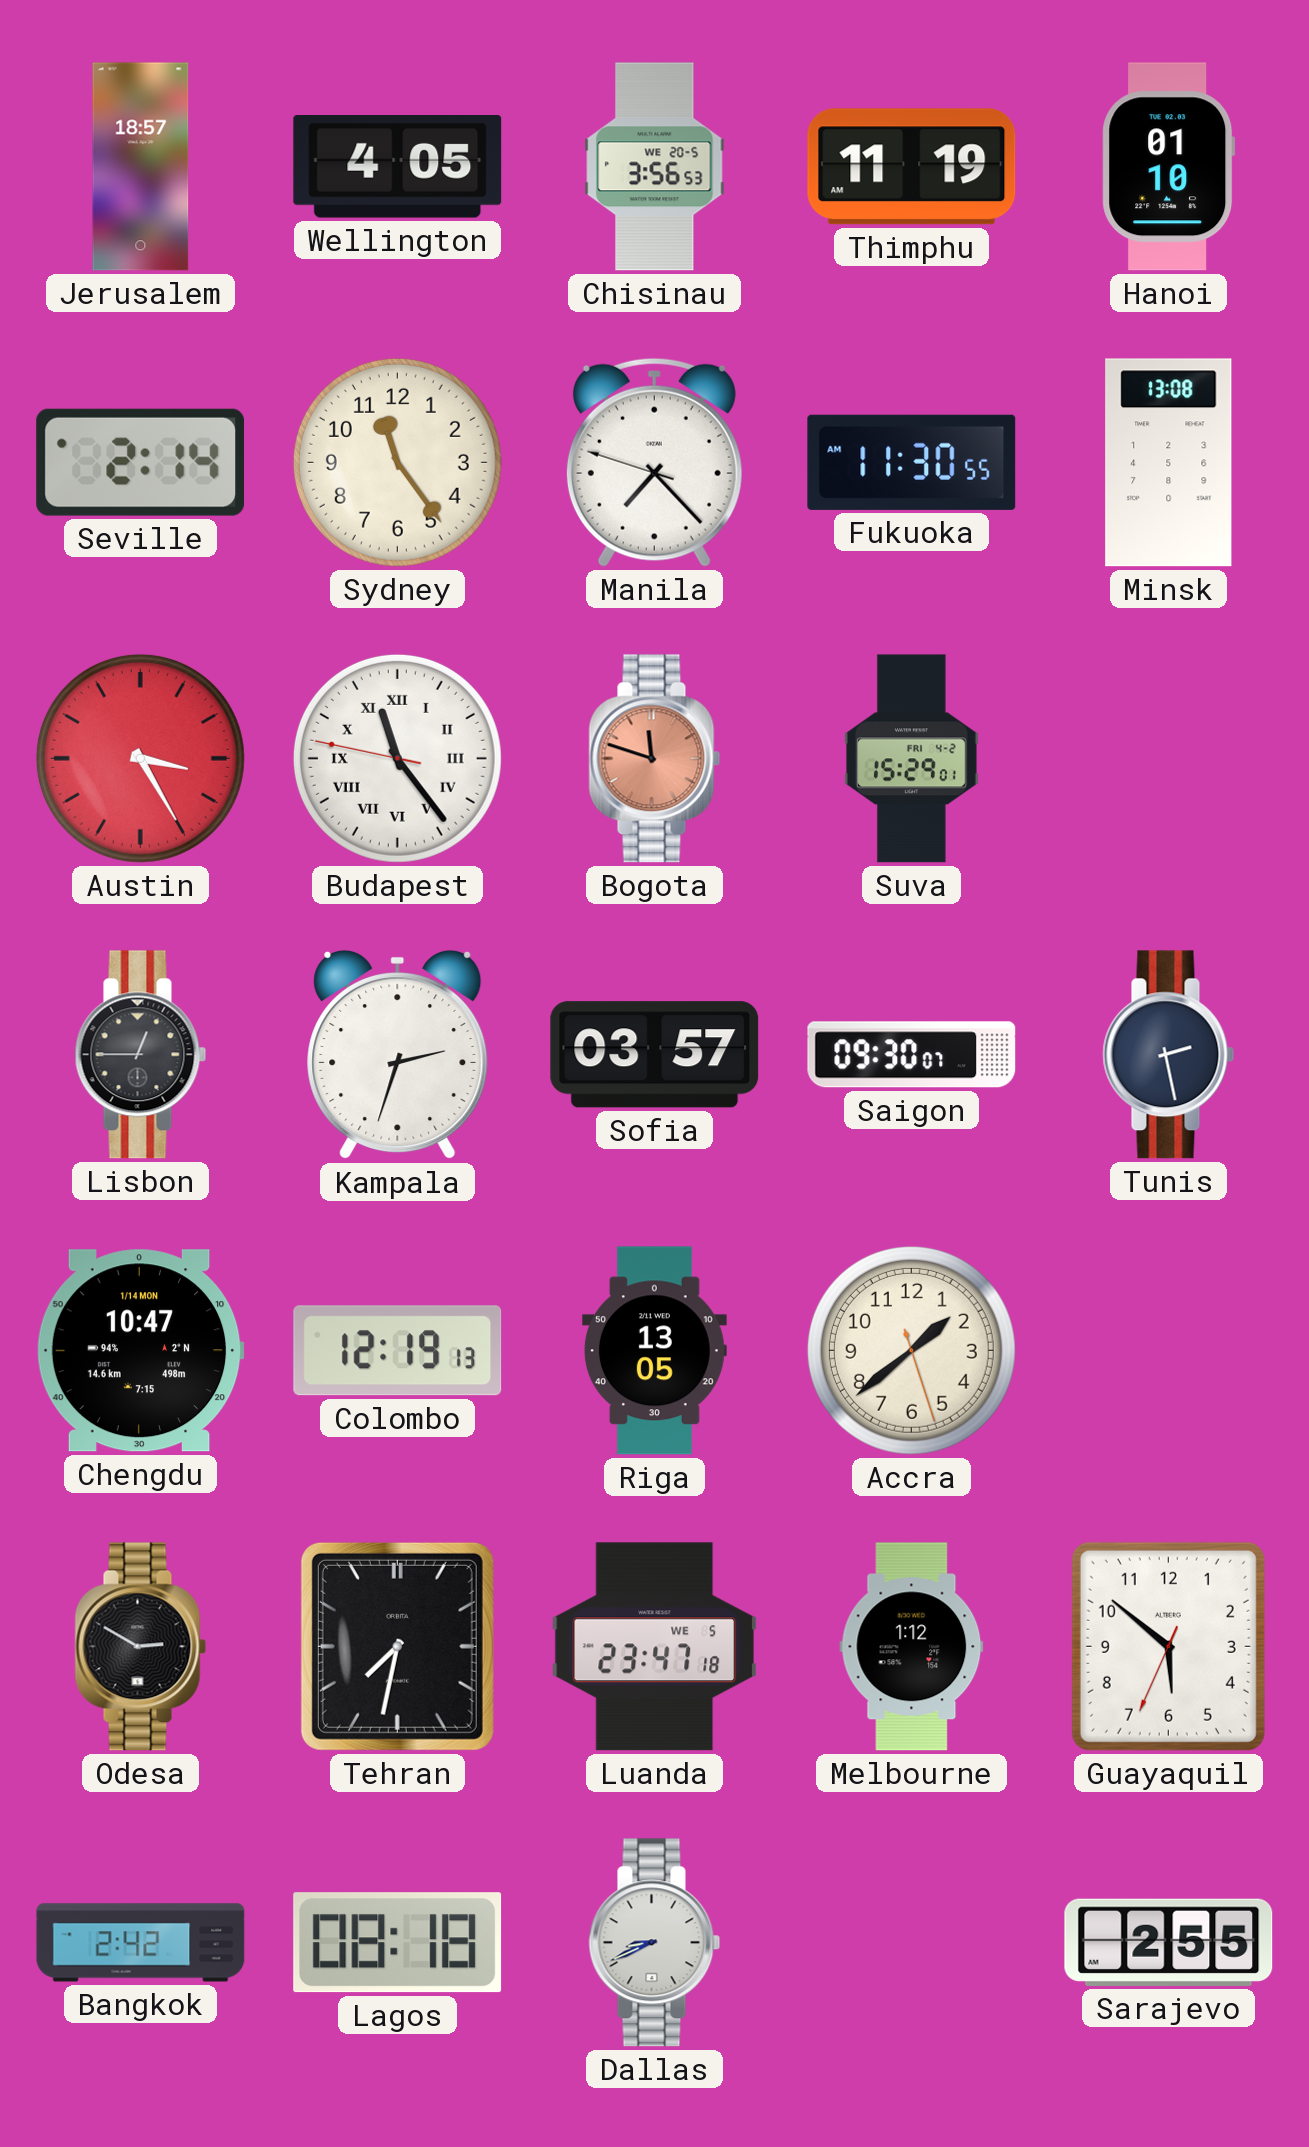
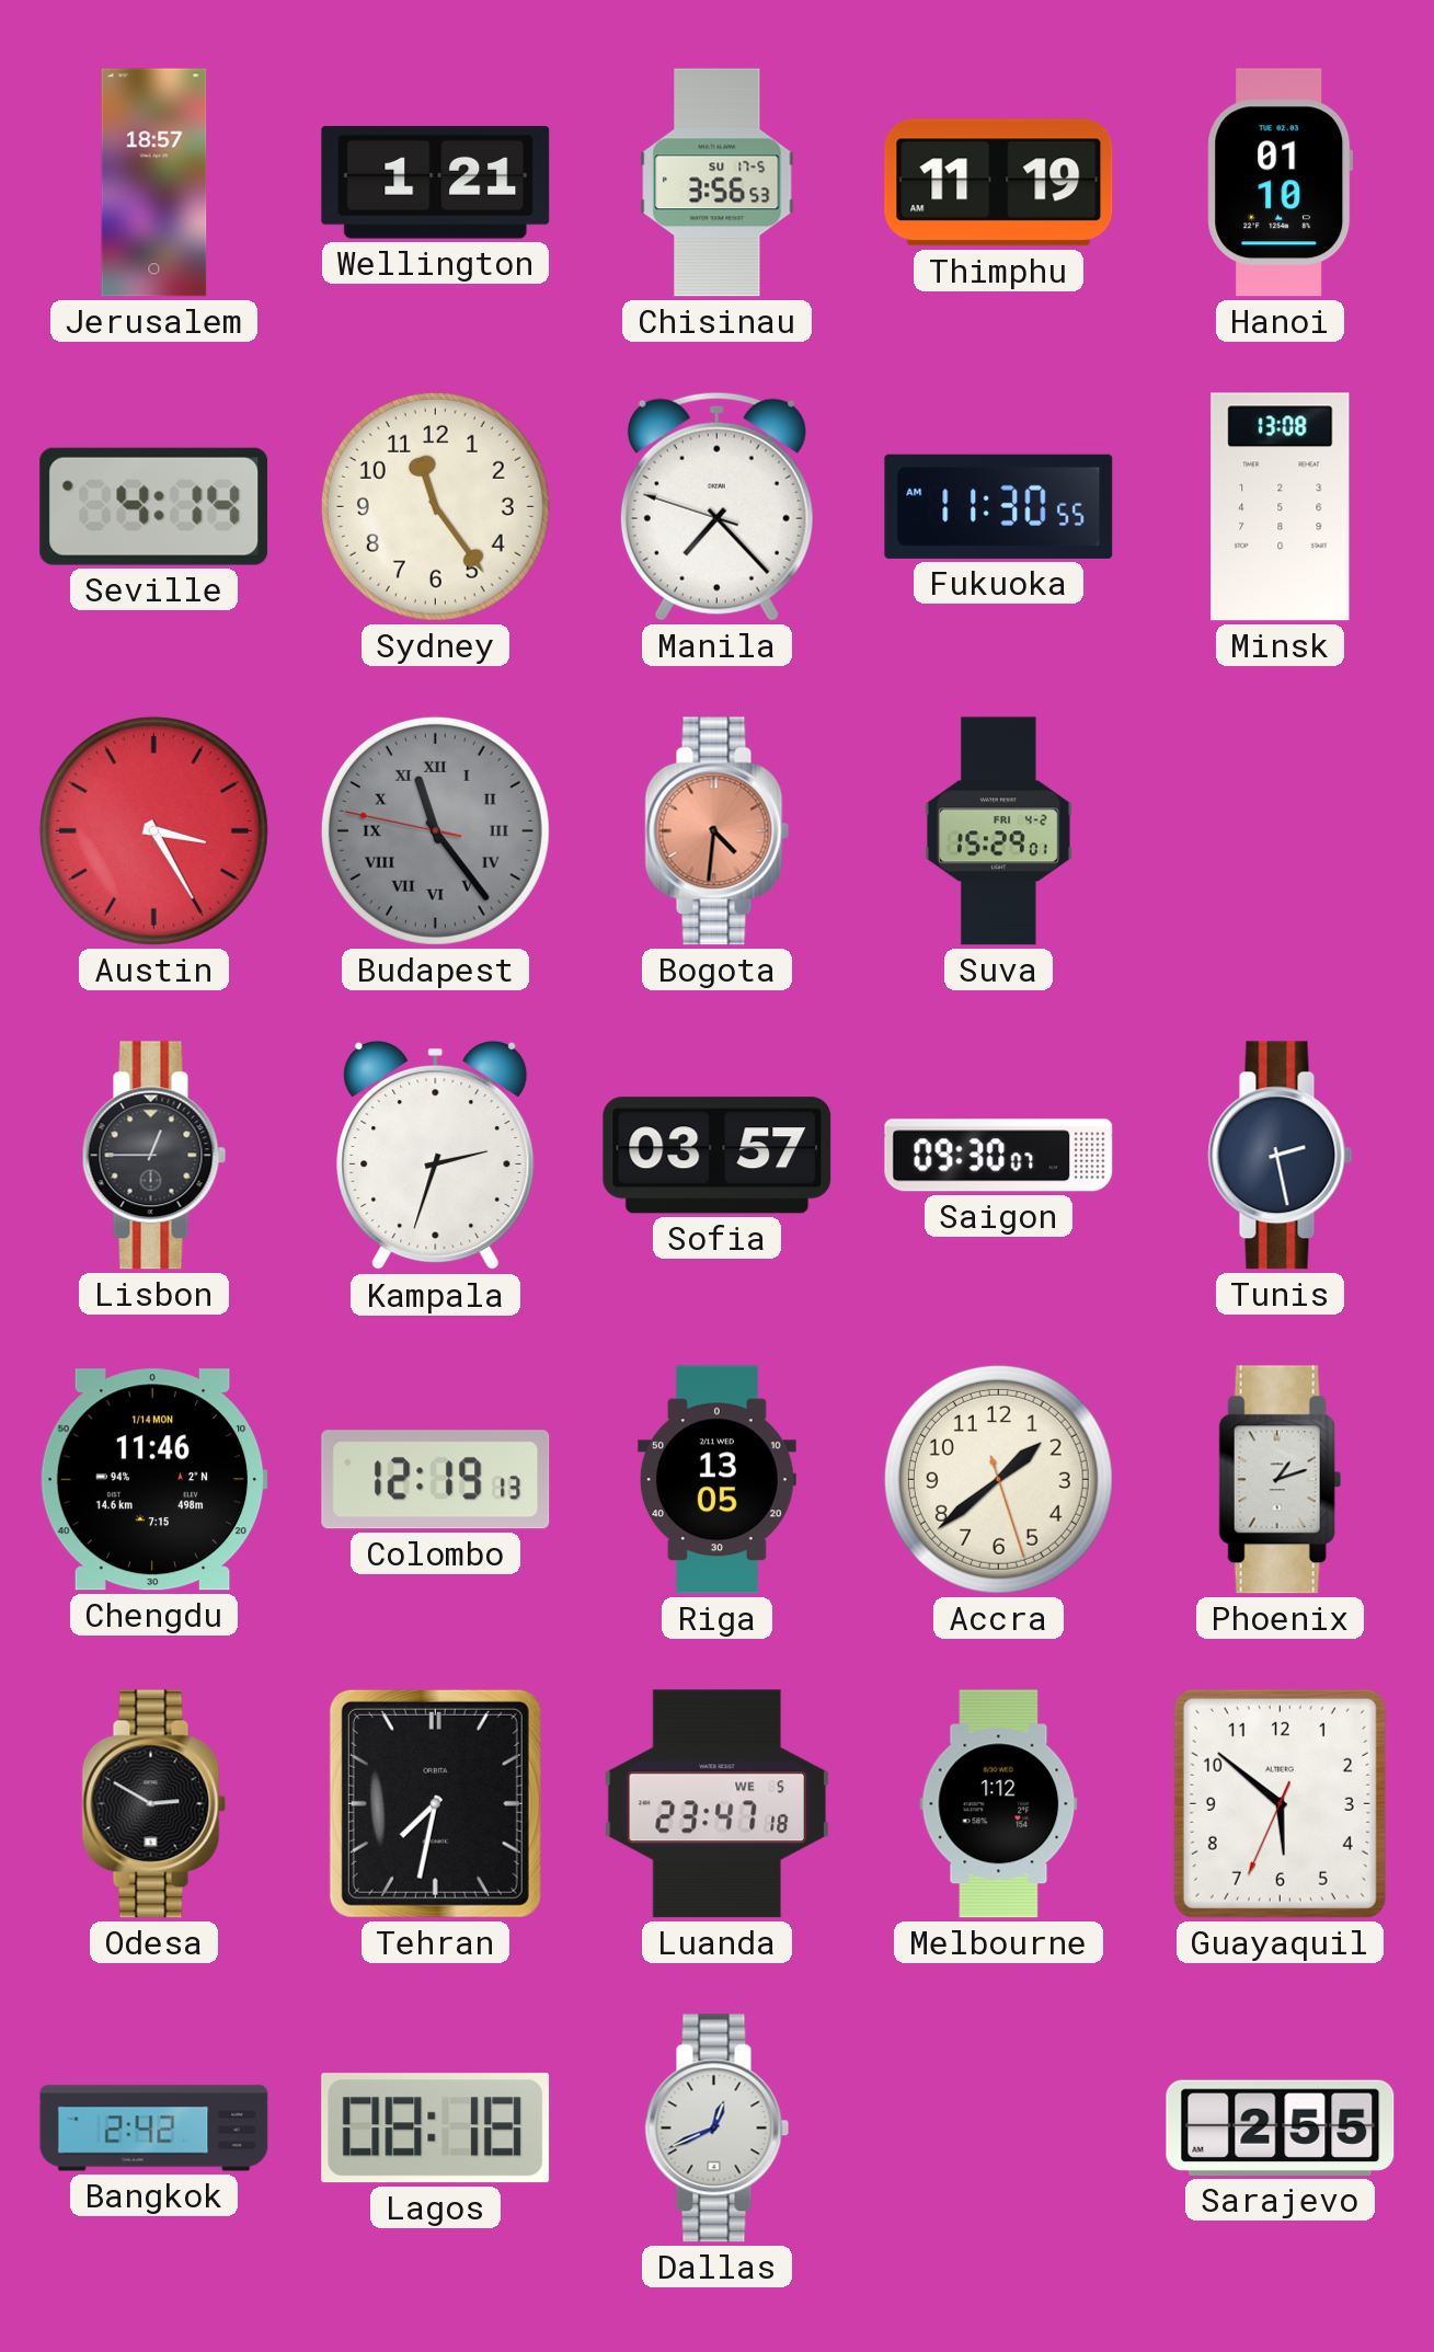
Wellington: 4:05 -> 1:21
Chisinau date: WE 20-5 -> SU 17-5
Seville: 2:14 -> 4:14
Budapest dial: white -> grey
Bogota: 11:48 -> 4:31
Chengdu: 10:47 -> 11:46
Phoenix: none -> 1:12
Dallas: 8:41 -> 12:41
